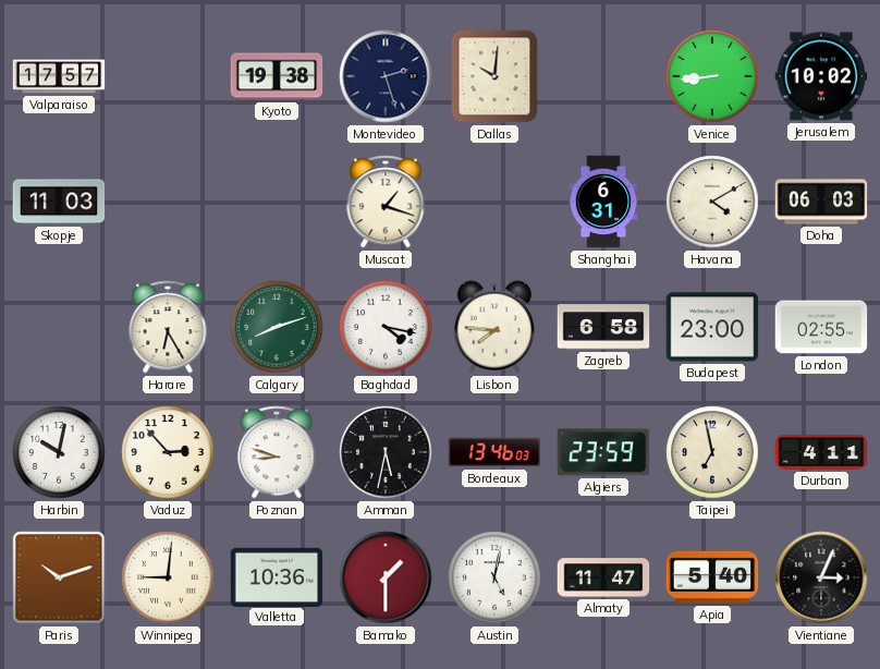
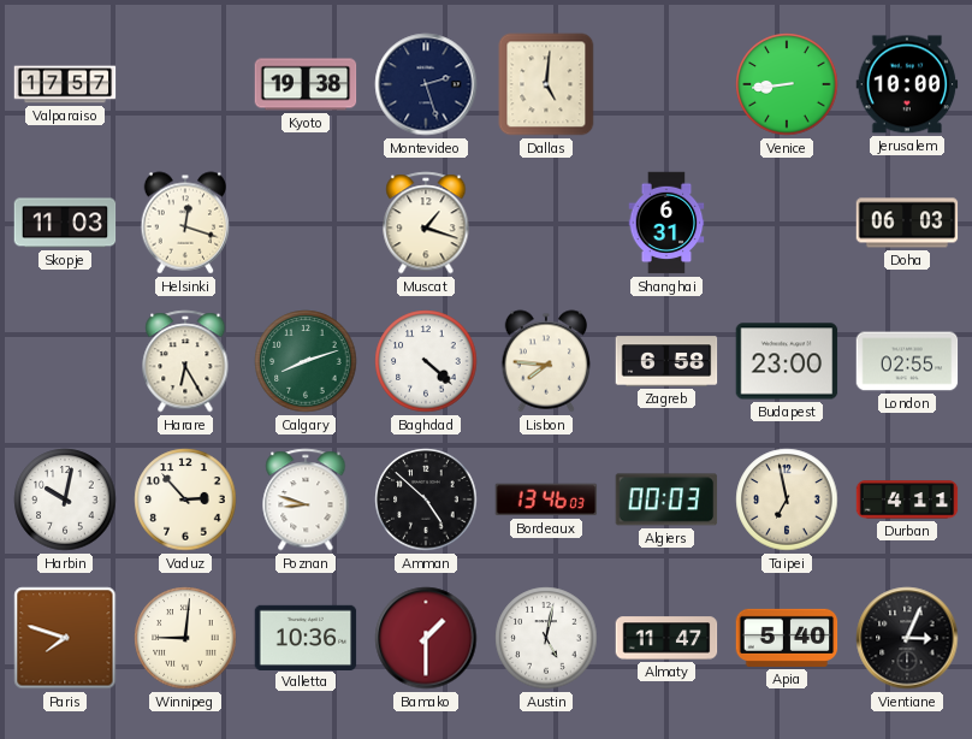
Dallas: 10:01 -> 5:01
Jerusalem: 10:02 -> 10:00
Helsinki: none -> 12:18
Havana: 4:10 -> none
Baghdad: 4:17 -> 4:22
Amman: 5:32 -> 4:52
Algiers: 23:59 -> 00:03
Paris: 10:12 -> 7:48
